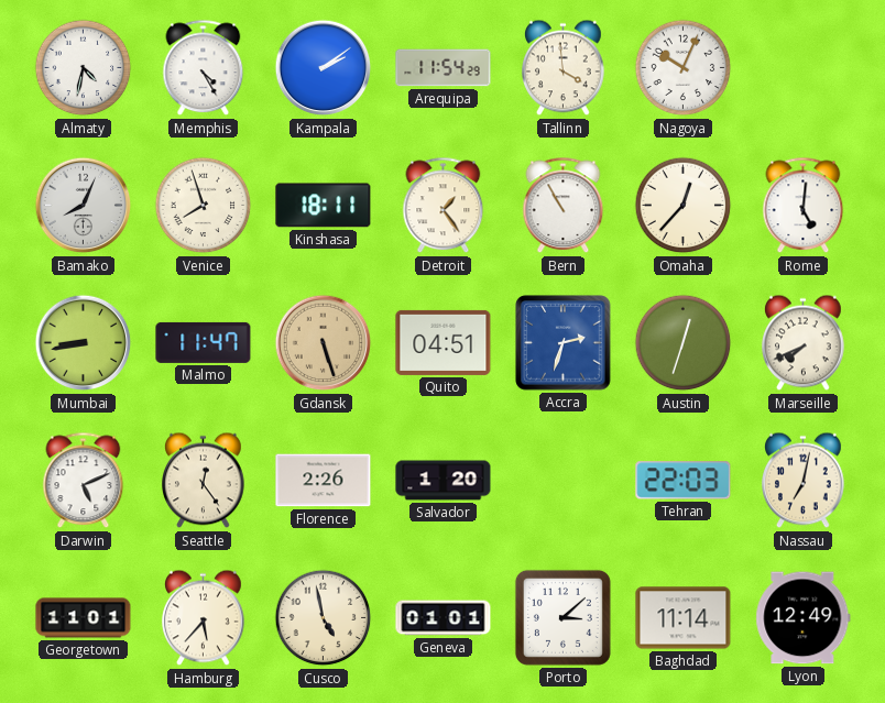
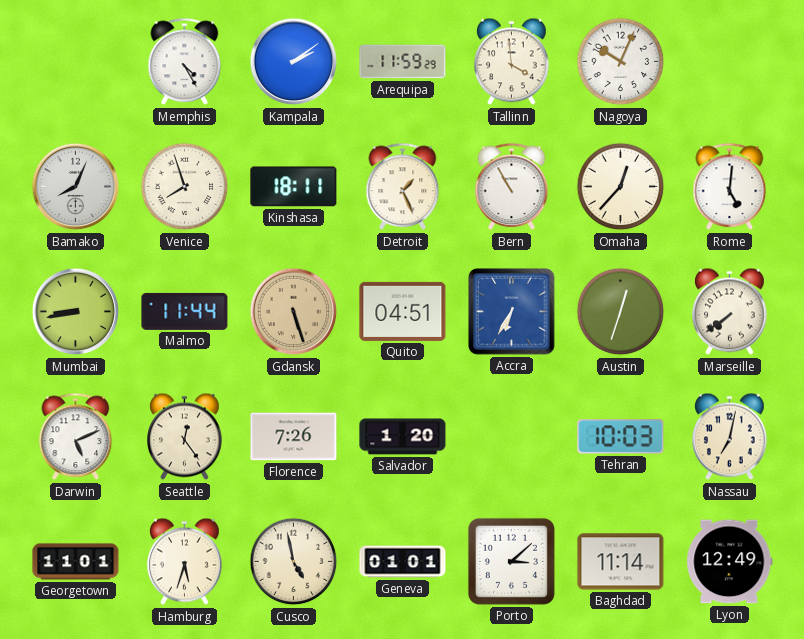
Almaty: 4:32 -> none
Arequipa: 11:54 -> 11:59
Detroit: 1:24 -> 1:26
Malmo: 11:47 -> 11:44
Accra: 2:33 -> 6:35
Marseille: 7:41 -> 7:39
Florence: 2:26 -> 7:26
Tehran: 22:03 -> 10:03
Hamburg: 5:37 -> 5:33
